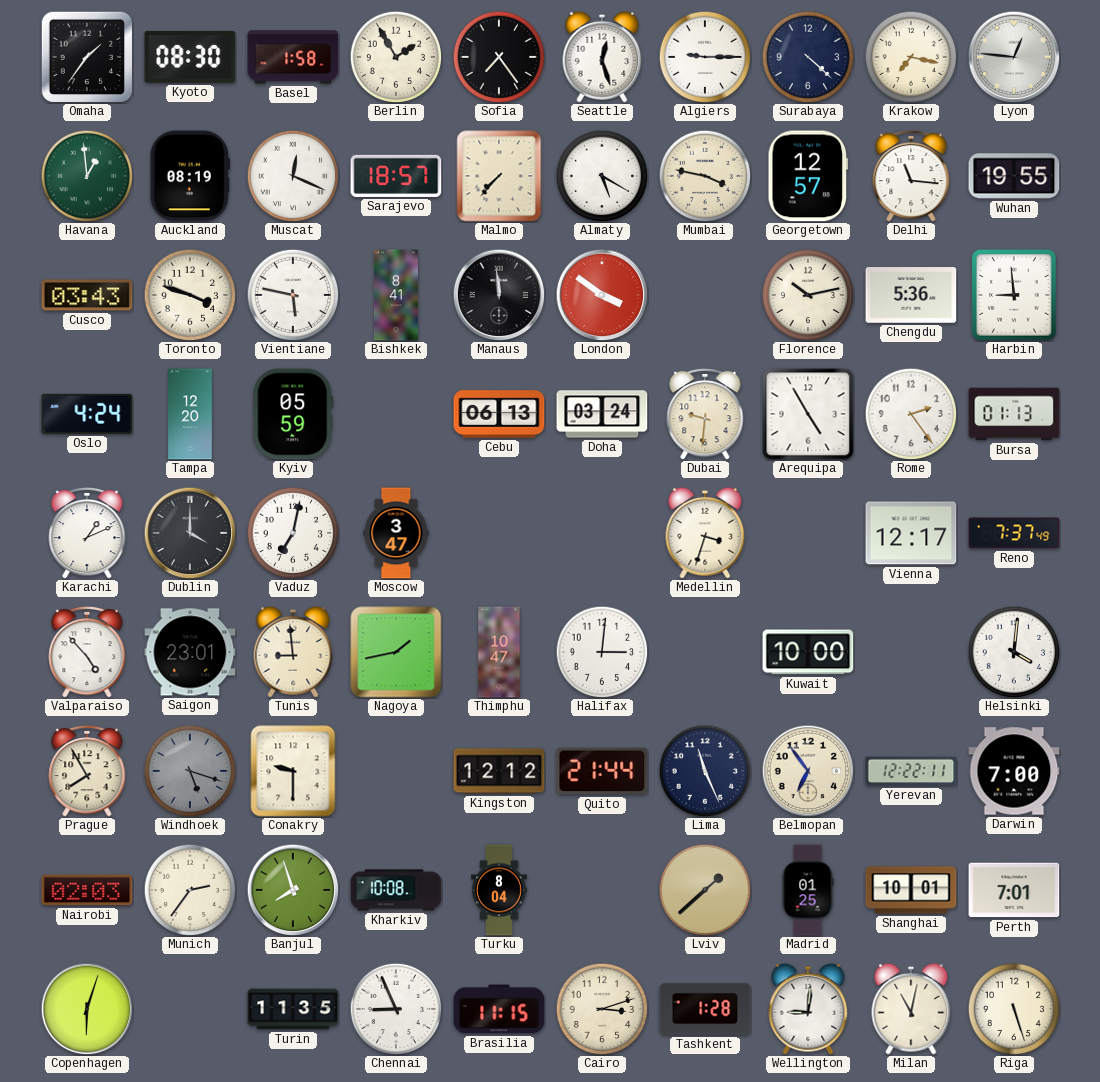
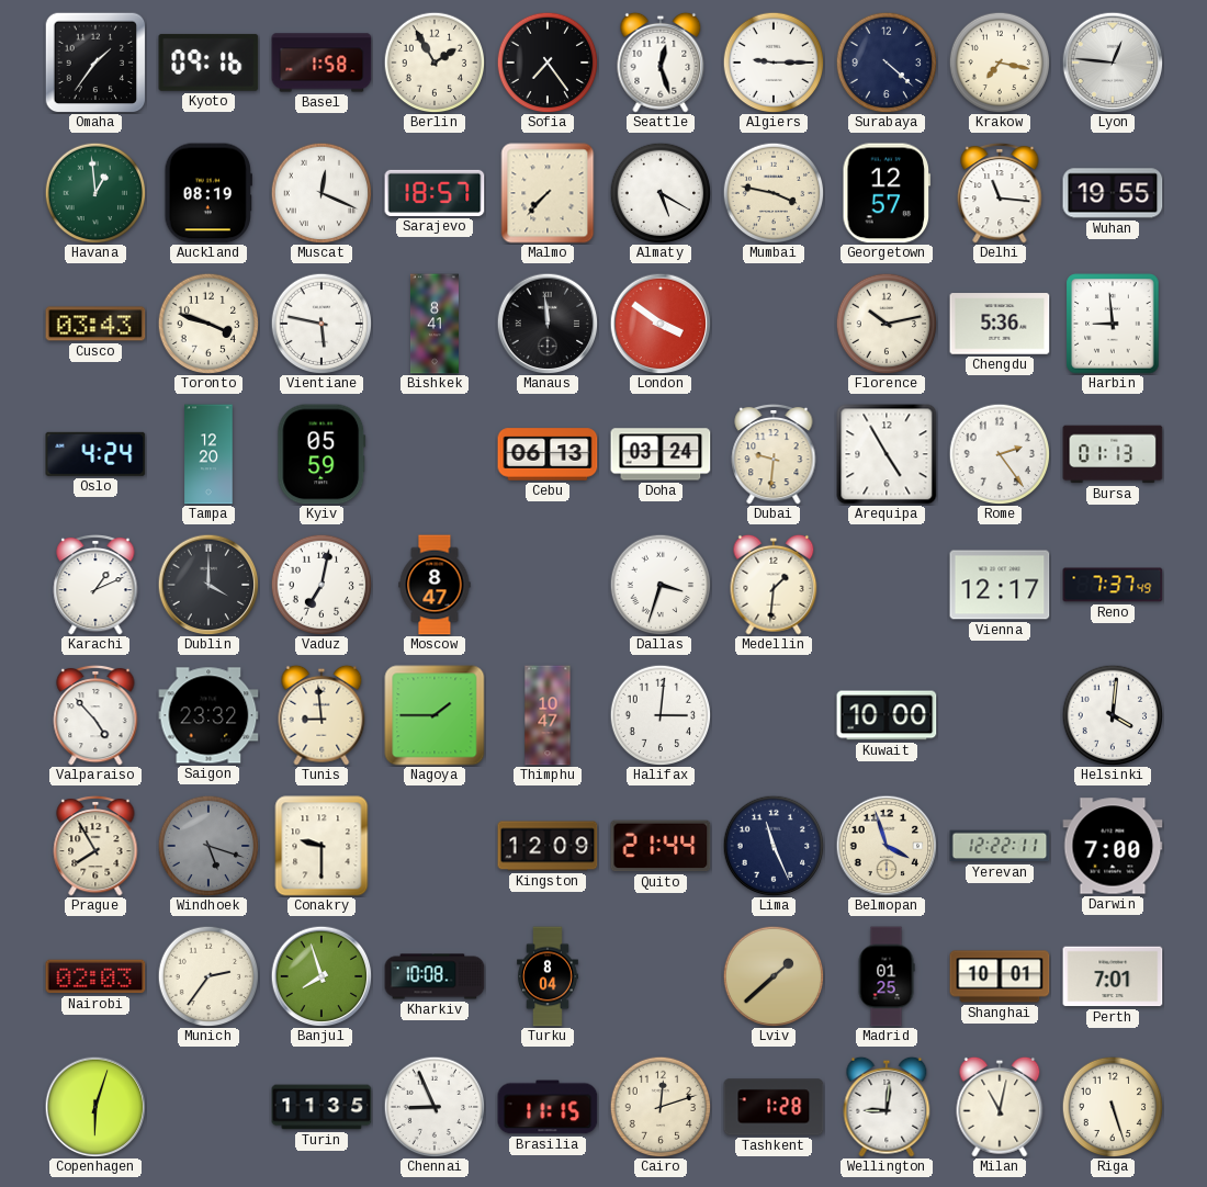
Kyoto: 08:30 -> 09:16
Moscow: 3:47 -> 8:47
Dallas: none -> 3:33
Medellin: 3:33 -> 1:31
Saigon: 23:01 -> 23:32
Nagoya: 1:43 -> 1:45
Kingston: 12:12 -> 12:09
Belmopan: 6:54 -> 3:57
Cairo: 3:12 -> 12:12
